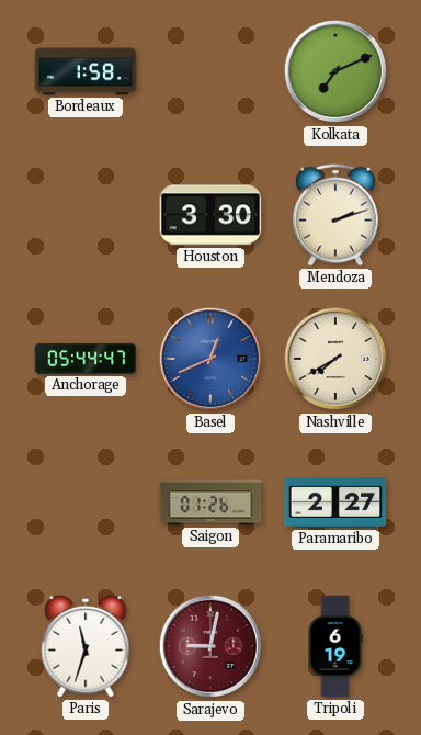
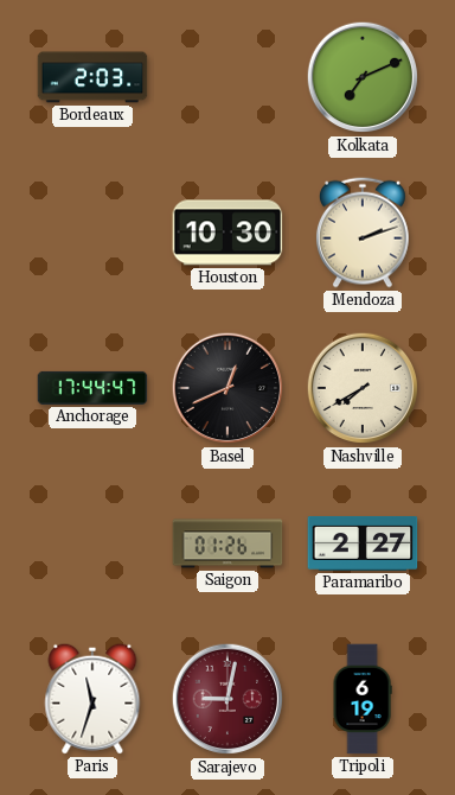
Bordeaux: 1:58 -> 2:03
Houston: 3:30 -> 10:30
Anchorage: 05:44 -> 17:44
Basel dial: blue -> black
